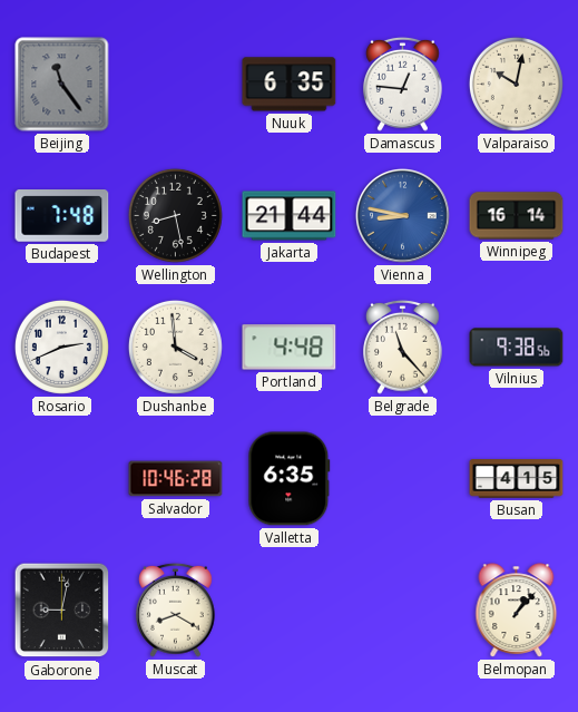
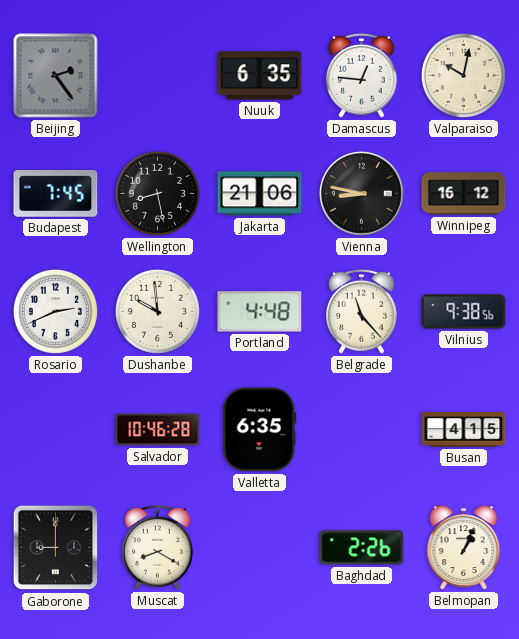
Beijing: 11:24 -> 2:24
Budapest: 7:48 -> 7:45
Jakarta: 21:44 -> 21:06
Vienna dial: blue -> black
Winnipeg: 16:14 -> 16:12
Dushanbe: 3:59 -> 9:59
Gaborone: 9:02 -> 9:00
Baghdad: none -> 2:26
Belmopan: 1:07 -> 1:04
